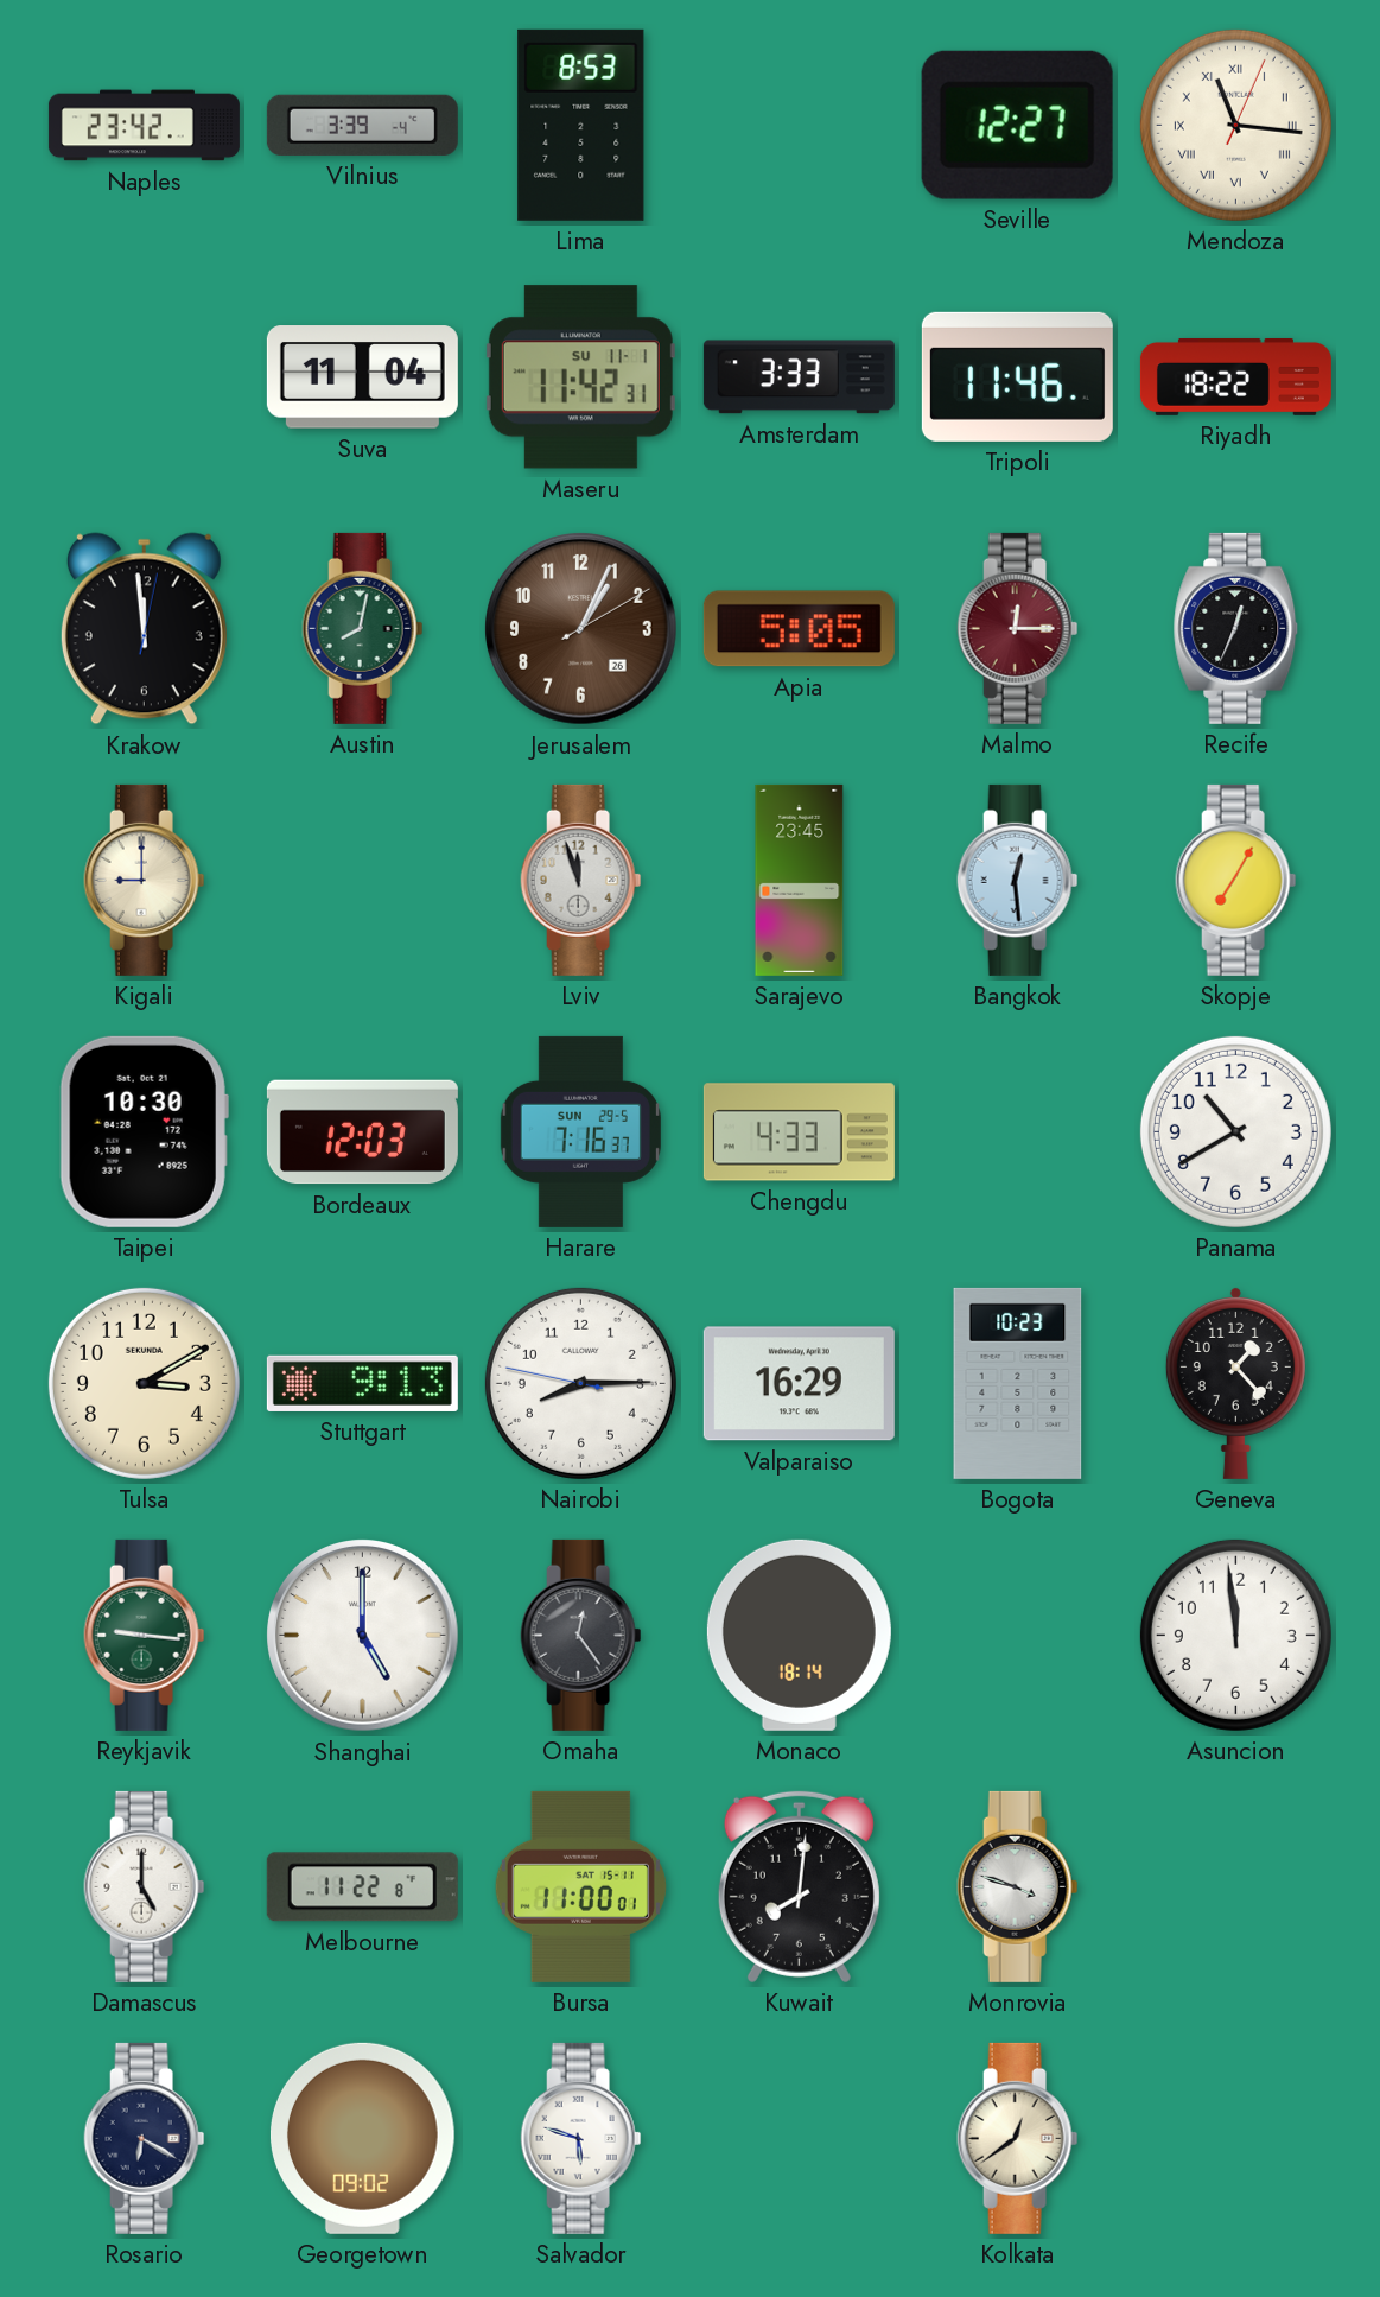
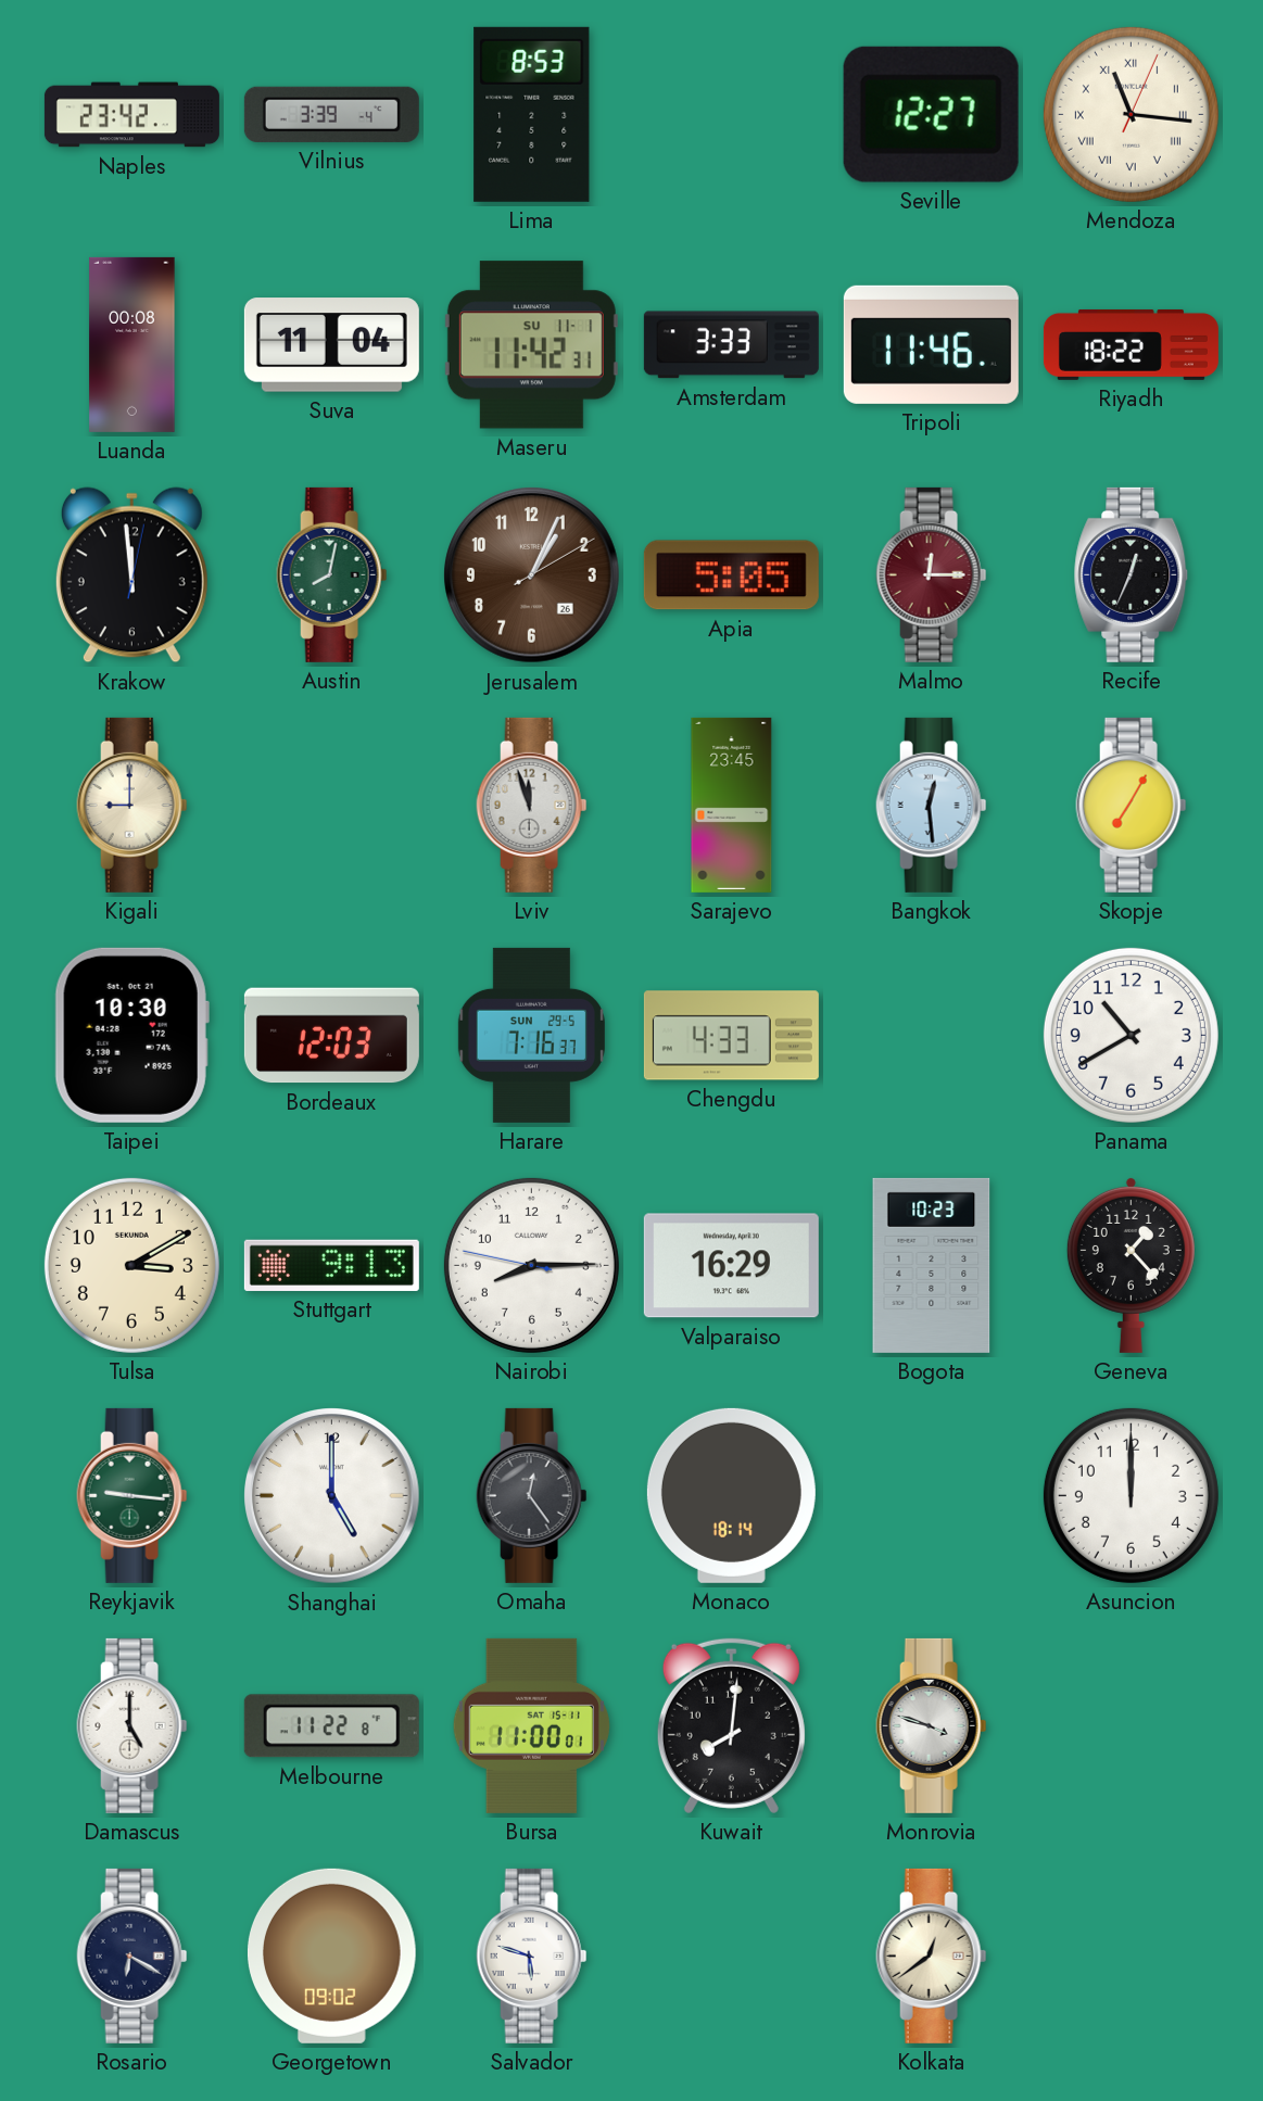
Luanda: none -> 00:08
Asuncion: 11:59 -> 12:00
